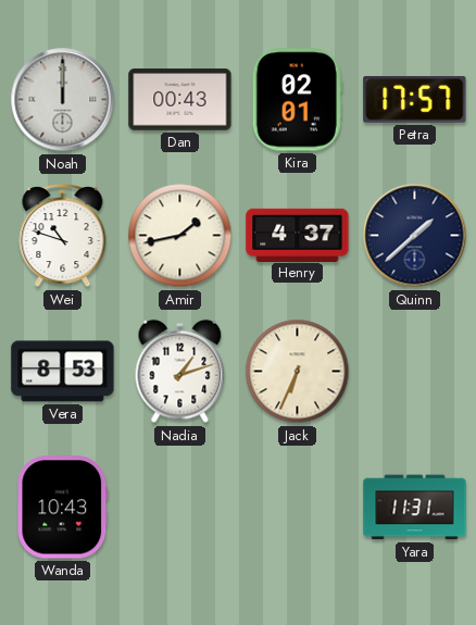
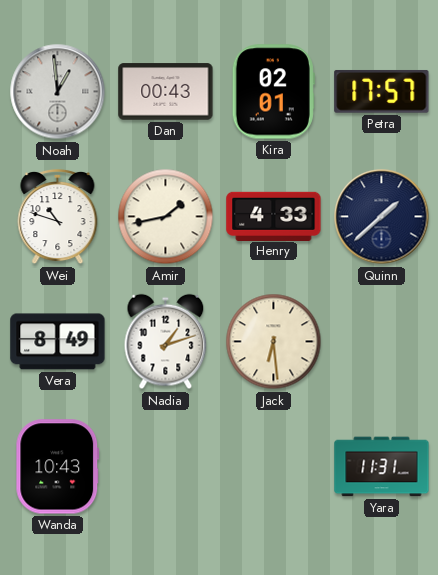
Noah: 12:00 -> 12:59
Henry: 4:37 -> 4:33
Vera: 8:53 -> 8:49
Jack: 6:34 -> 6:29
